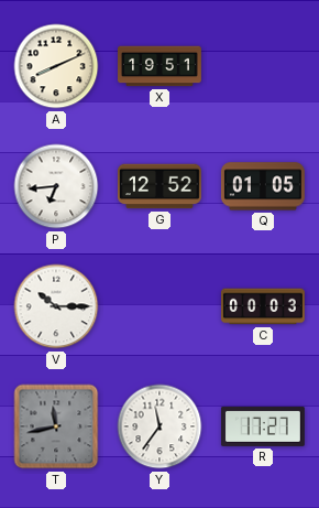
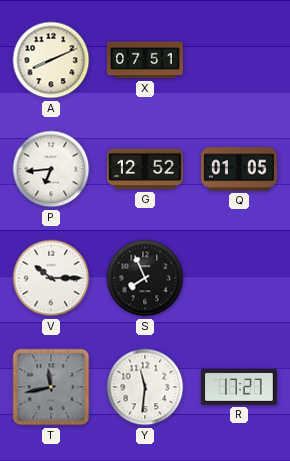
X: 19:51 -> 07:51
S: none -> 7:56
C: 00:03 -> none
Y: 11:36 -> 11:31
